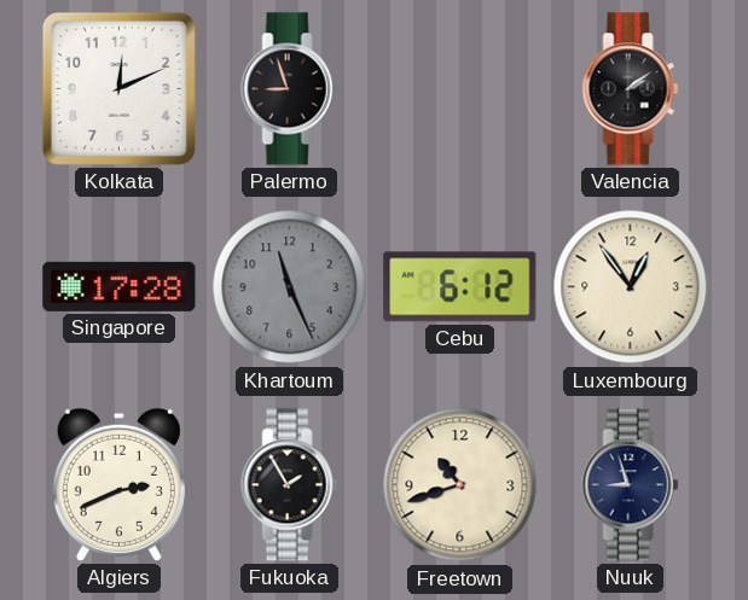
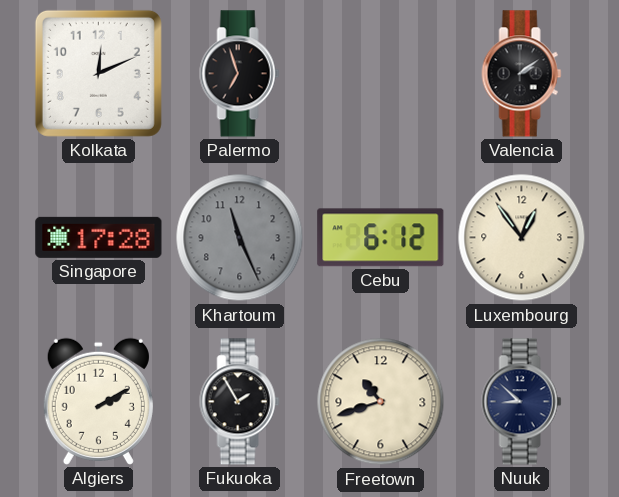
Palermo: 8:57 -> 6:57
Algiers: 2:41 -> 2:10
Nuuk: 8:57 -> 8:52
